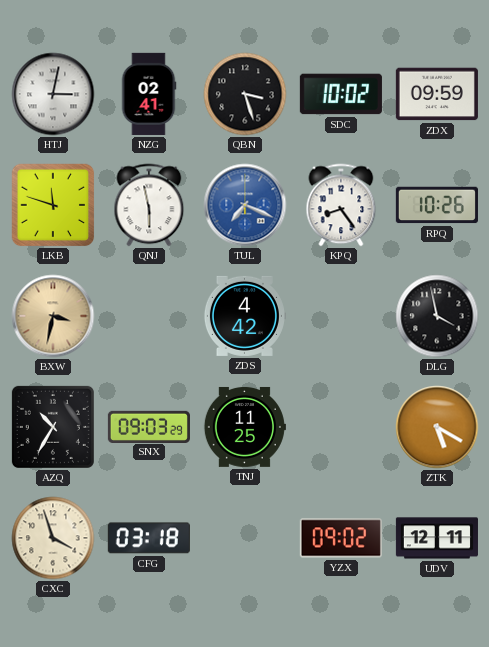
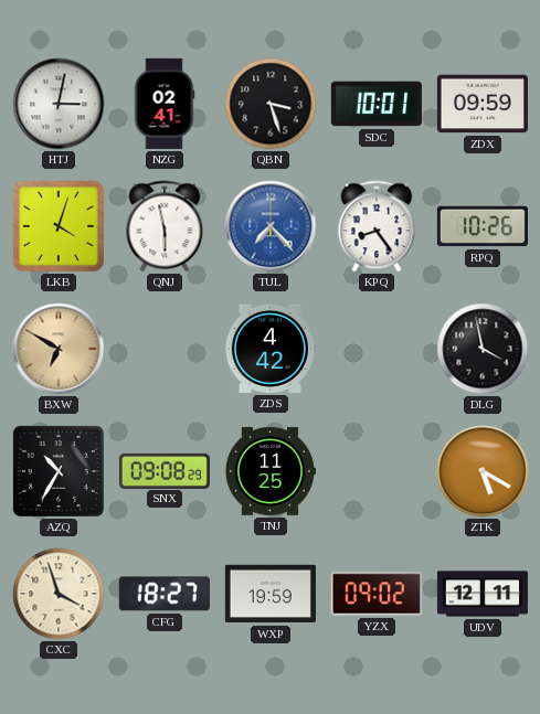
SDC: 10:02 -> 10:01
LKB: 11:48 -> 4:03
TUL: 7:19 -> 7:23
BXW: 3:32 -> 6:50
SNX: 09:03 -> 09:08
CFG: 03:18 -> 18:27
WXP: none -> 19:59
